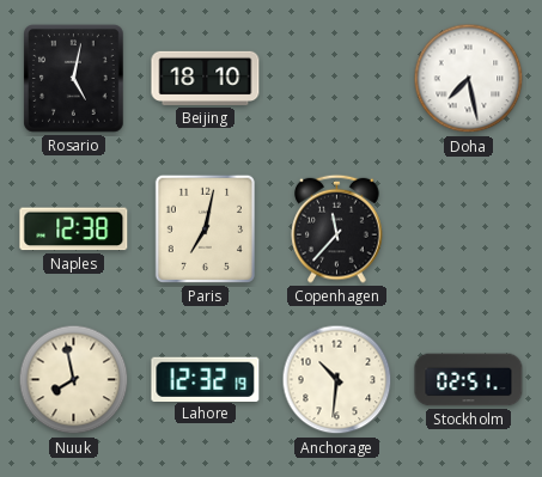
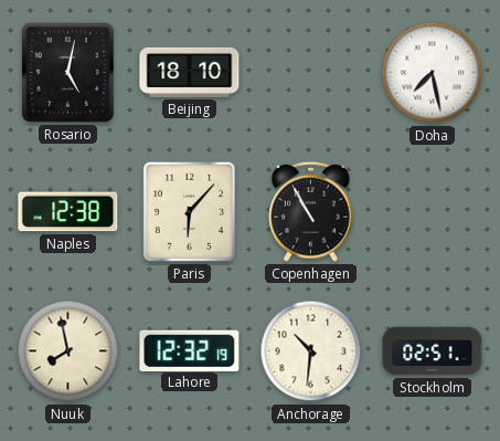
Paris: 7:02 -> 6:07
Copenhagen: 11:37 -> 10:55
